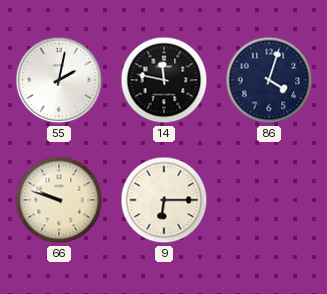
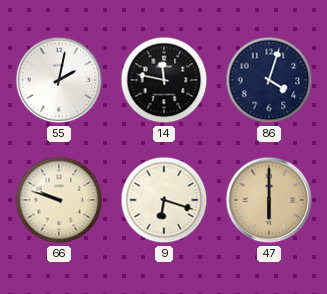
9: 6:15 -> 6:18
47: none -> 6:00
